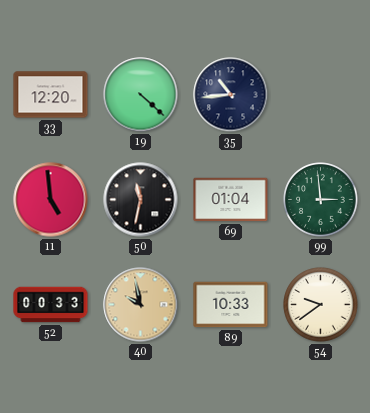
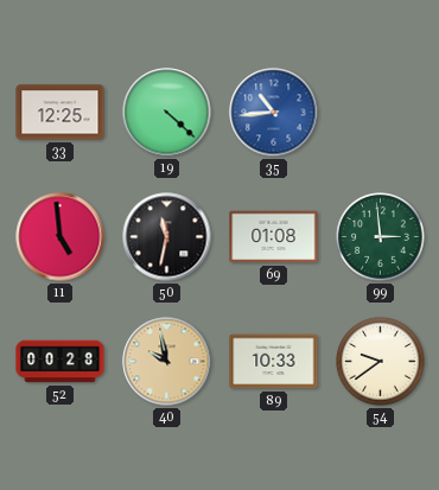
33: 12:20 -> 12:25
35 dial: navy -> blue
69: 01:04 -> 01:08
52: 00:33 -> 00:28
